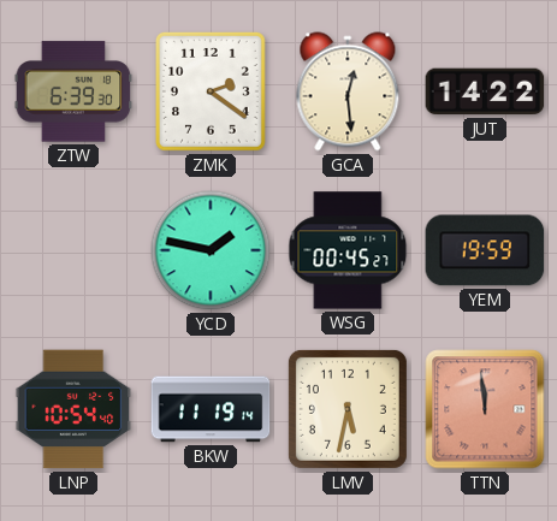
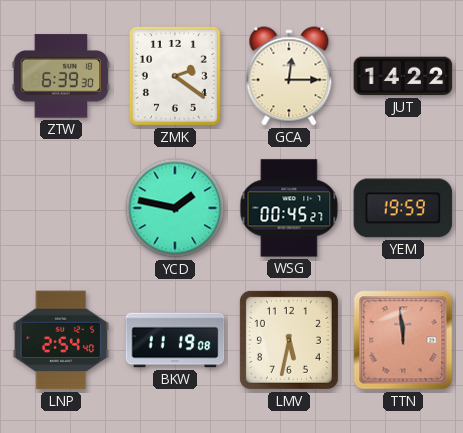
GCA: 12:29 -> 12:15
LNP: 10:54 -> 2:54
BKW: 11:19:14 -> 11:19:08
